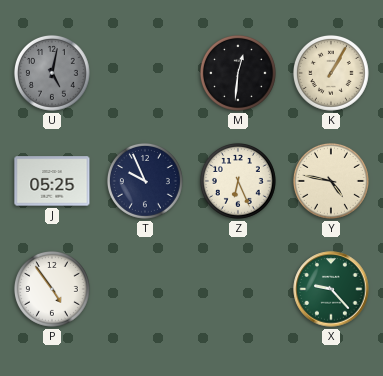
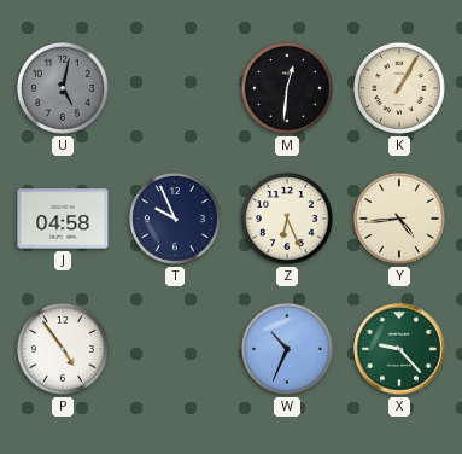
J: 05:25 -> 04:58
Y: 4:47 -> 4:44
W: none -> 10:34
